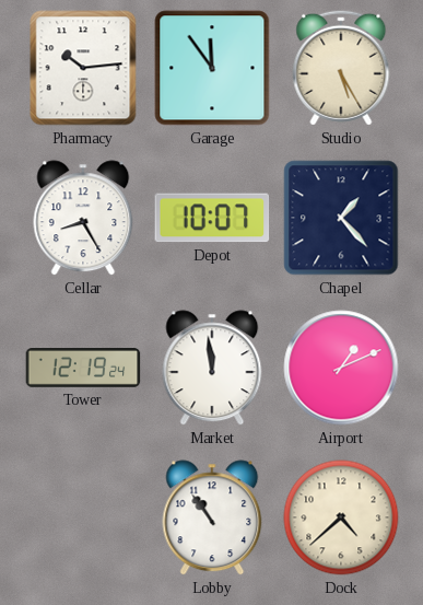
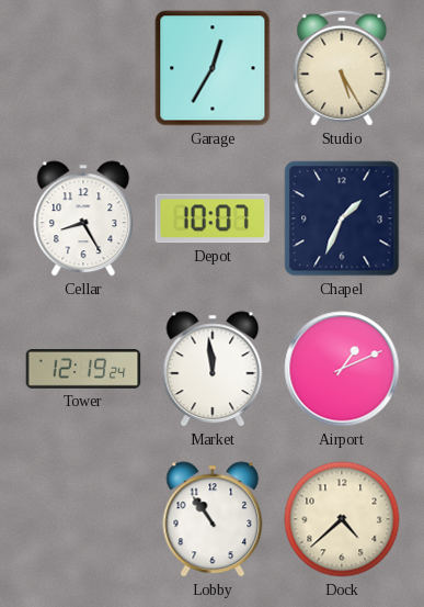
Pharmacy: 10:14 -> none
Garage: 11:54 -> 12:35
Chapel: 1:23 -> 1:34
